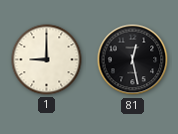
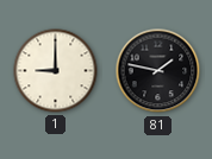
81: 12:28 -> 1:47
